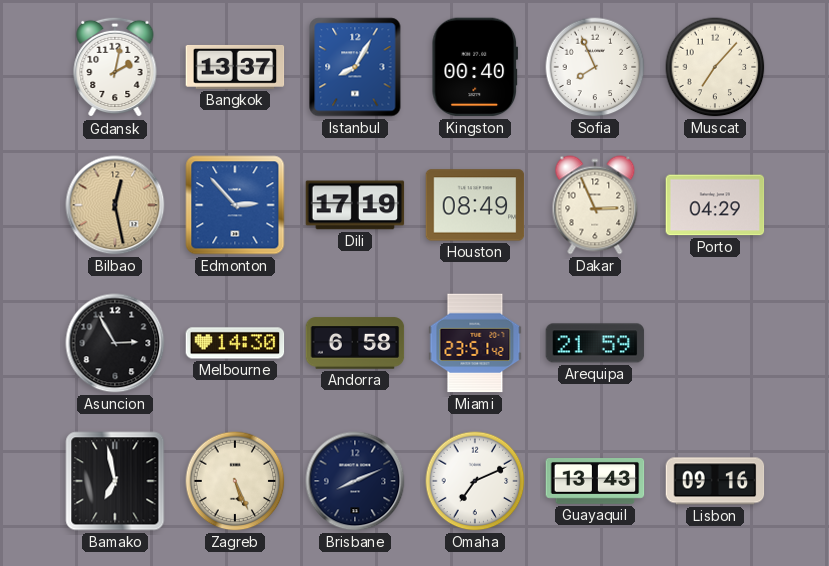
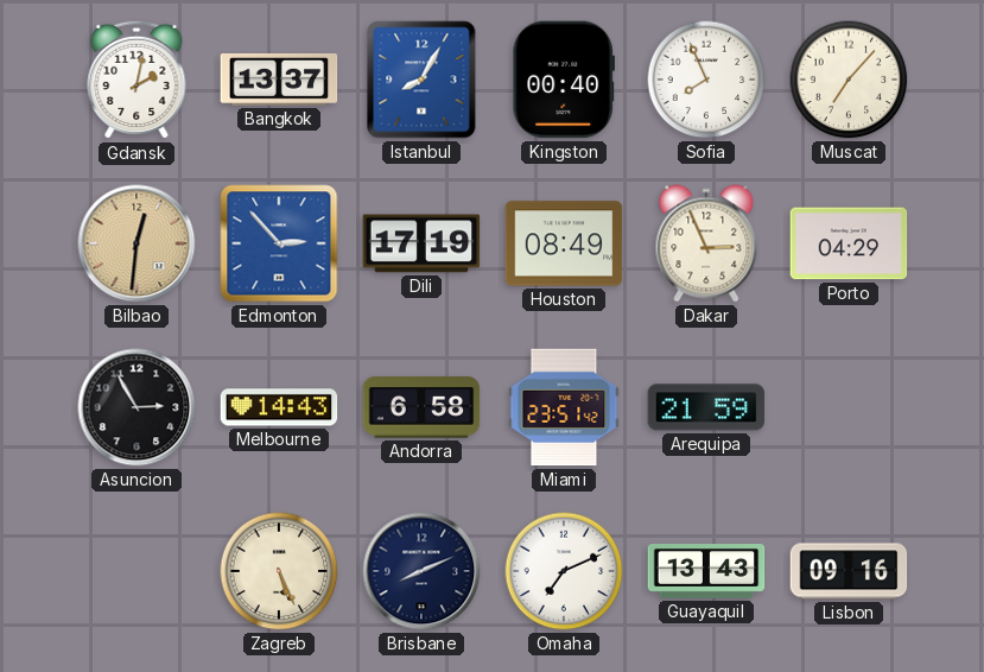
Bilbao: 12:28 -> 12:31
Melbourne: 14:30 -> 14:43
Bamako: 6:58 -> none
